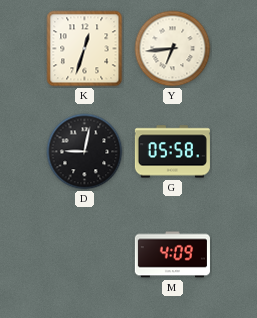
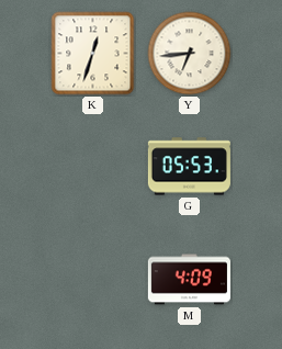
D: 9:02 -> none
G: 05:58 -> 05:53
